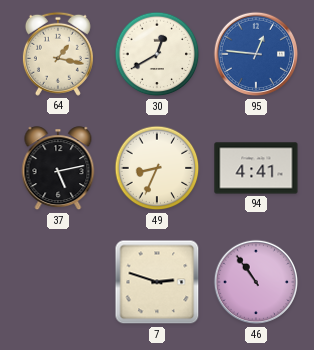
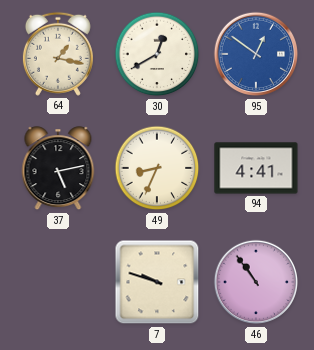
95: 12:46 -> 12:51
7: 2:48 -> 9:48
